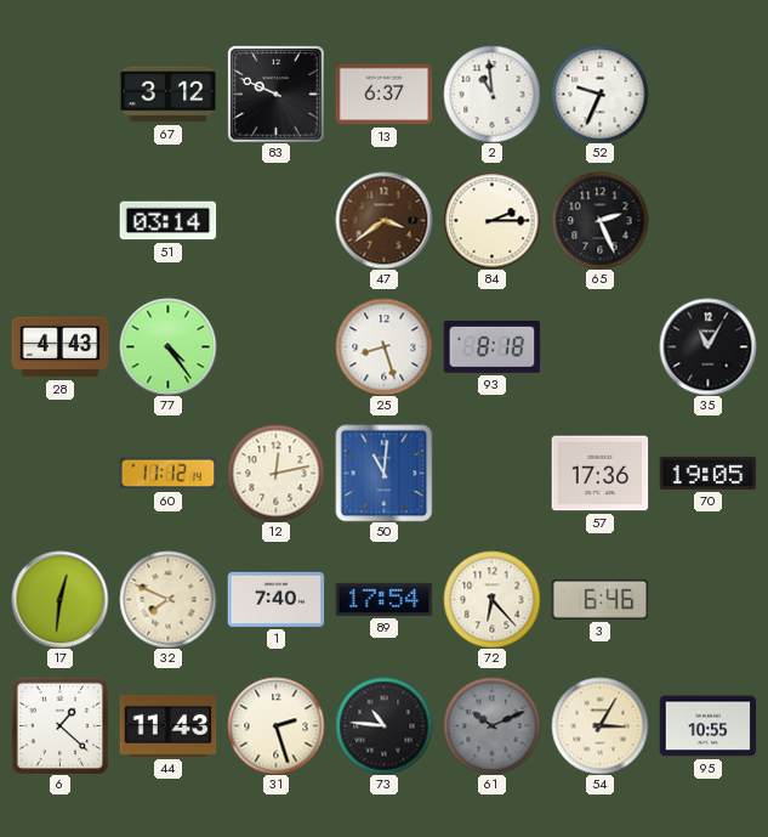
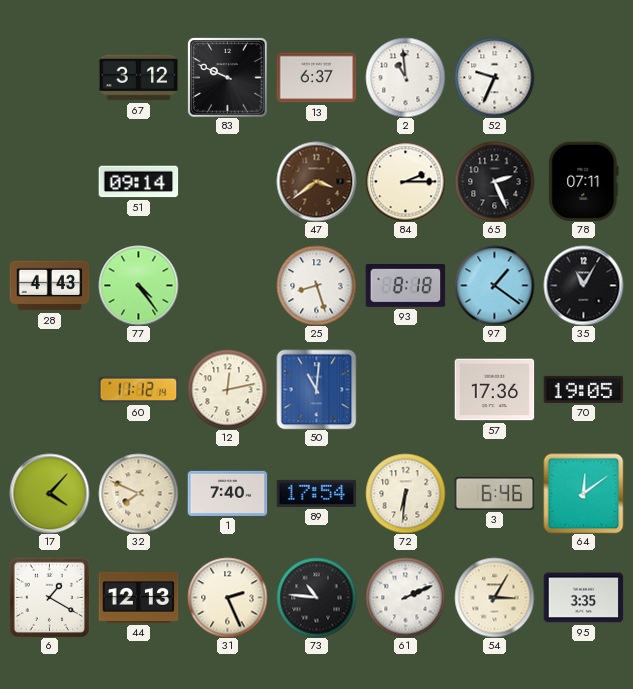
51: 03:14 -> 09:14
78: none -> 07:11
97: none -> 1:21
17: 12:31 -> 4:07
72: 6:23 -> 6:31
64: none -> 12:09
6: 1:22 -> 1:20
44: 11:43 -> 12:13
31: 2:27 -> 2:26
61: 10:11 -> 2:11
61 dial: grey -> white
95: 10:55 -> 3:35
